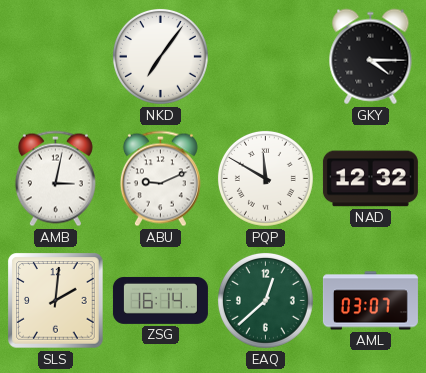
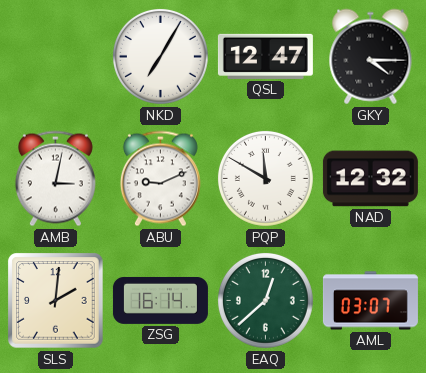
NKD: 7:06 -> 7:05
QSL: none -> 12:47
